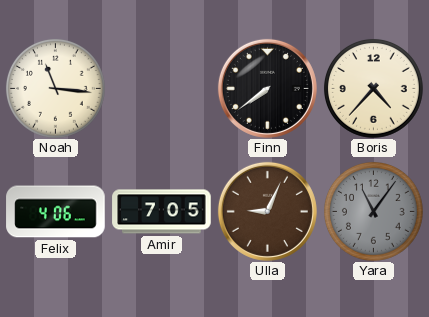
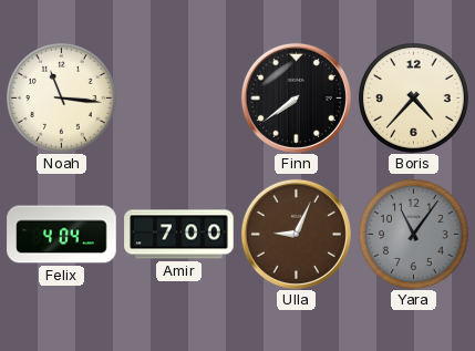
Felix: 4:06 -> 4:04
Amir: 7:05 -> 7:00
